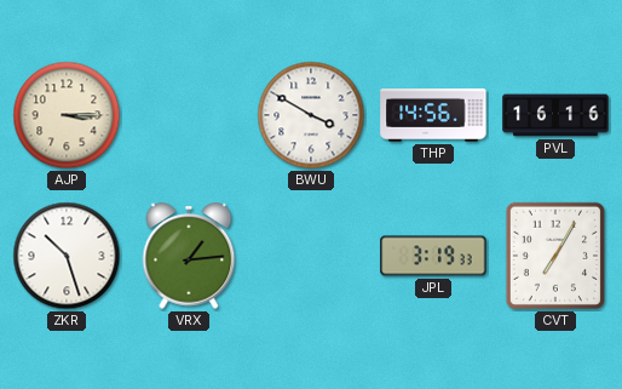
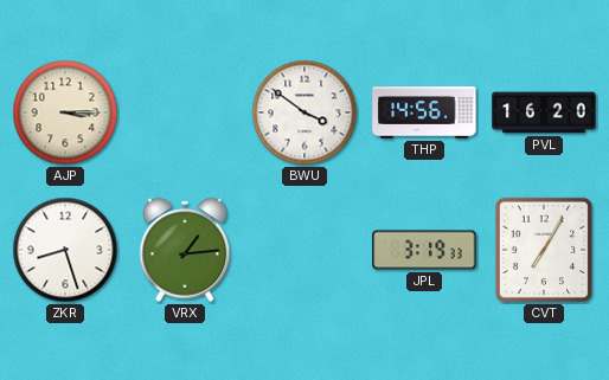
BWU: 3:50 -> 3:51
PVL: 16:16 -> 16:20
ZKR: 10:27 -> 8:27
